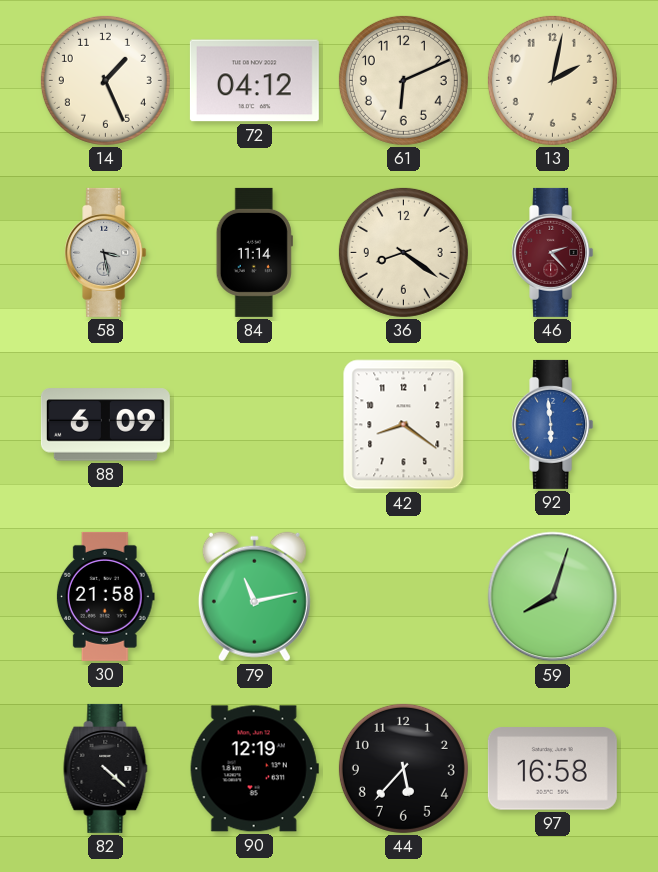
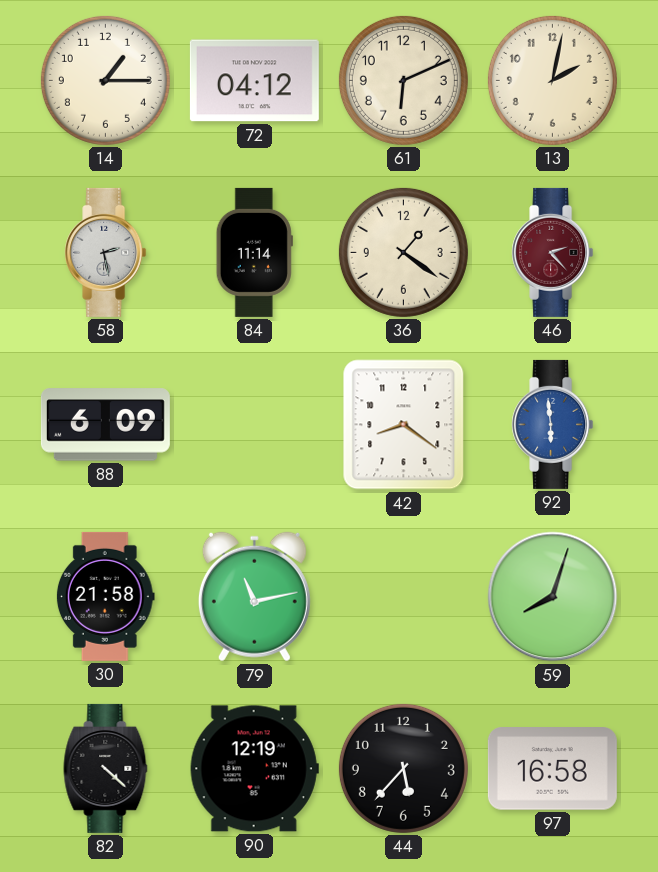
14: 1:26 -> 1:15
58: 3:28 -> 2:28
36: 8:21 -> 1:21
